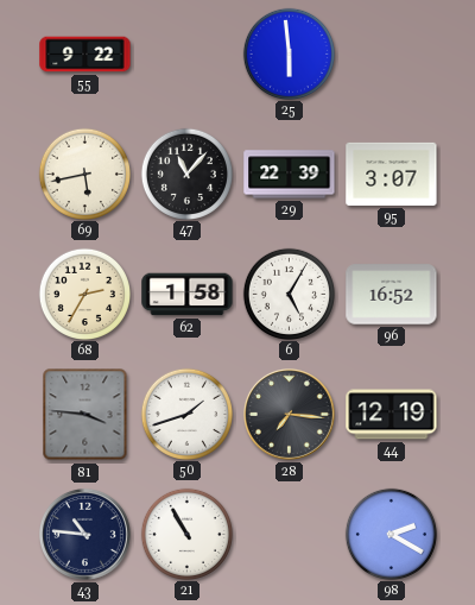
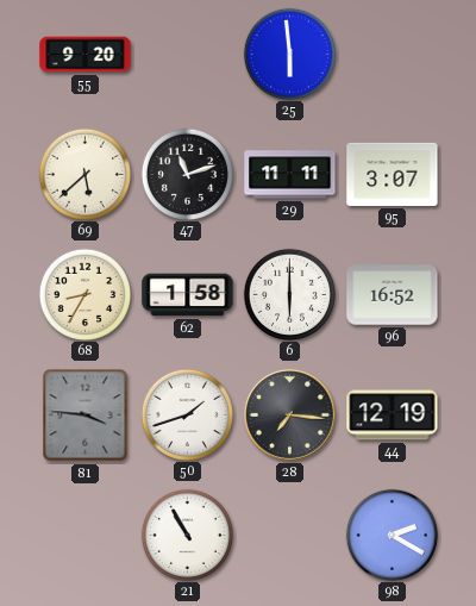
55: 9:22 -> 9:20
69: 5:43 -> 5:38
47: 11:07 -> 11:12
29: 22:39 -> 11:11
68: 2:35 -> 8:35
6: 5:05 -> 6:00
43: 10:46 -> none
